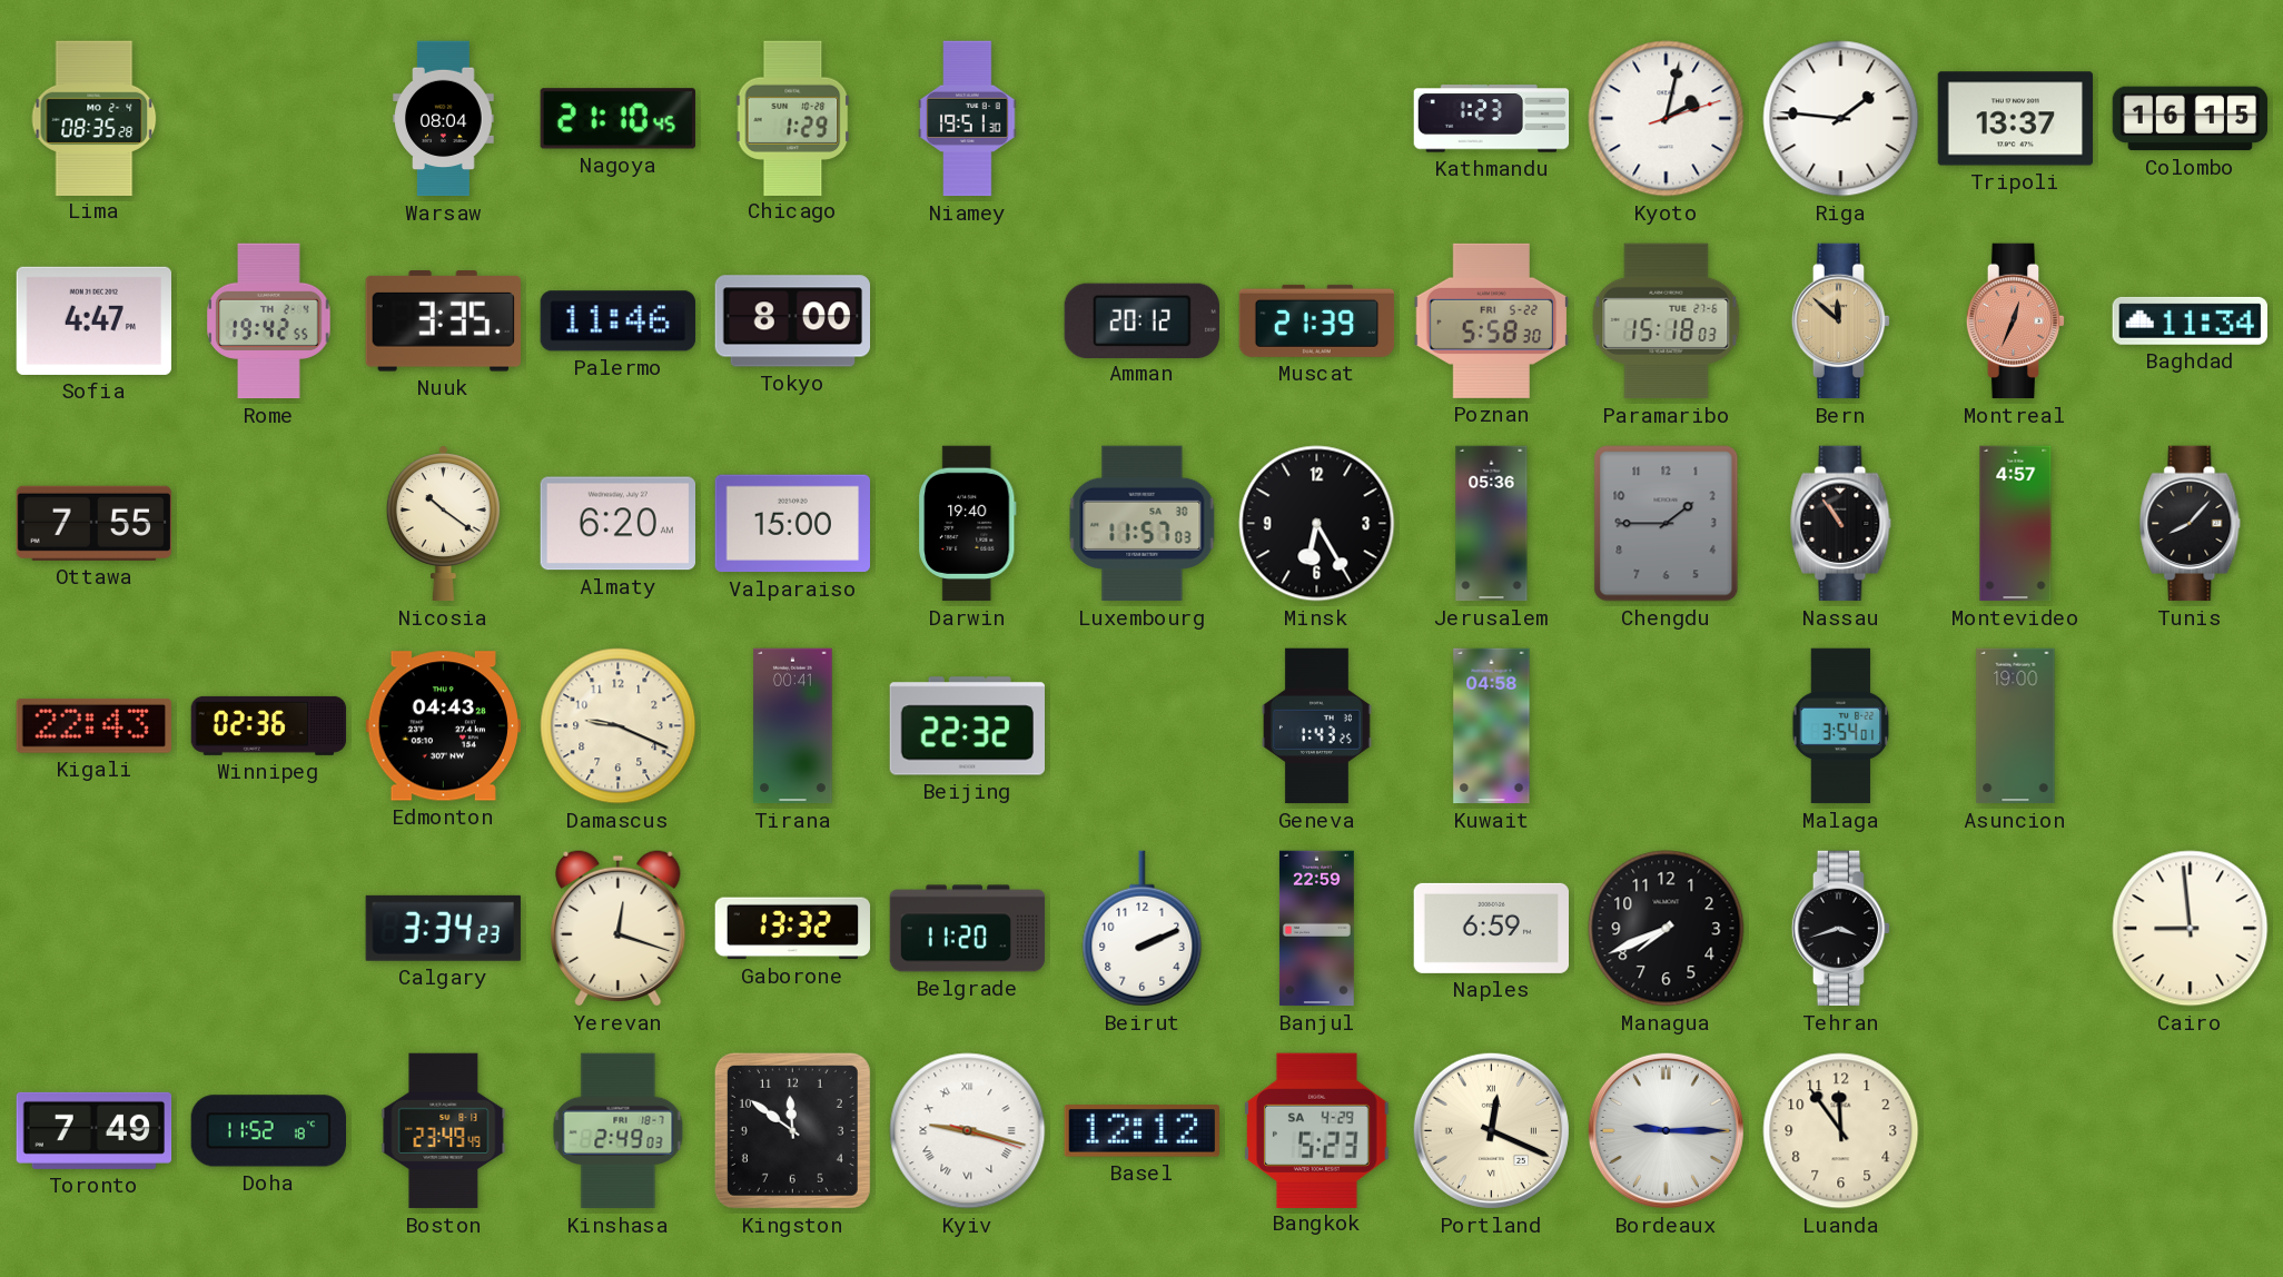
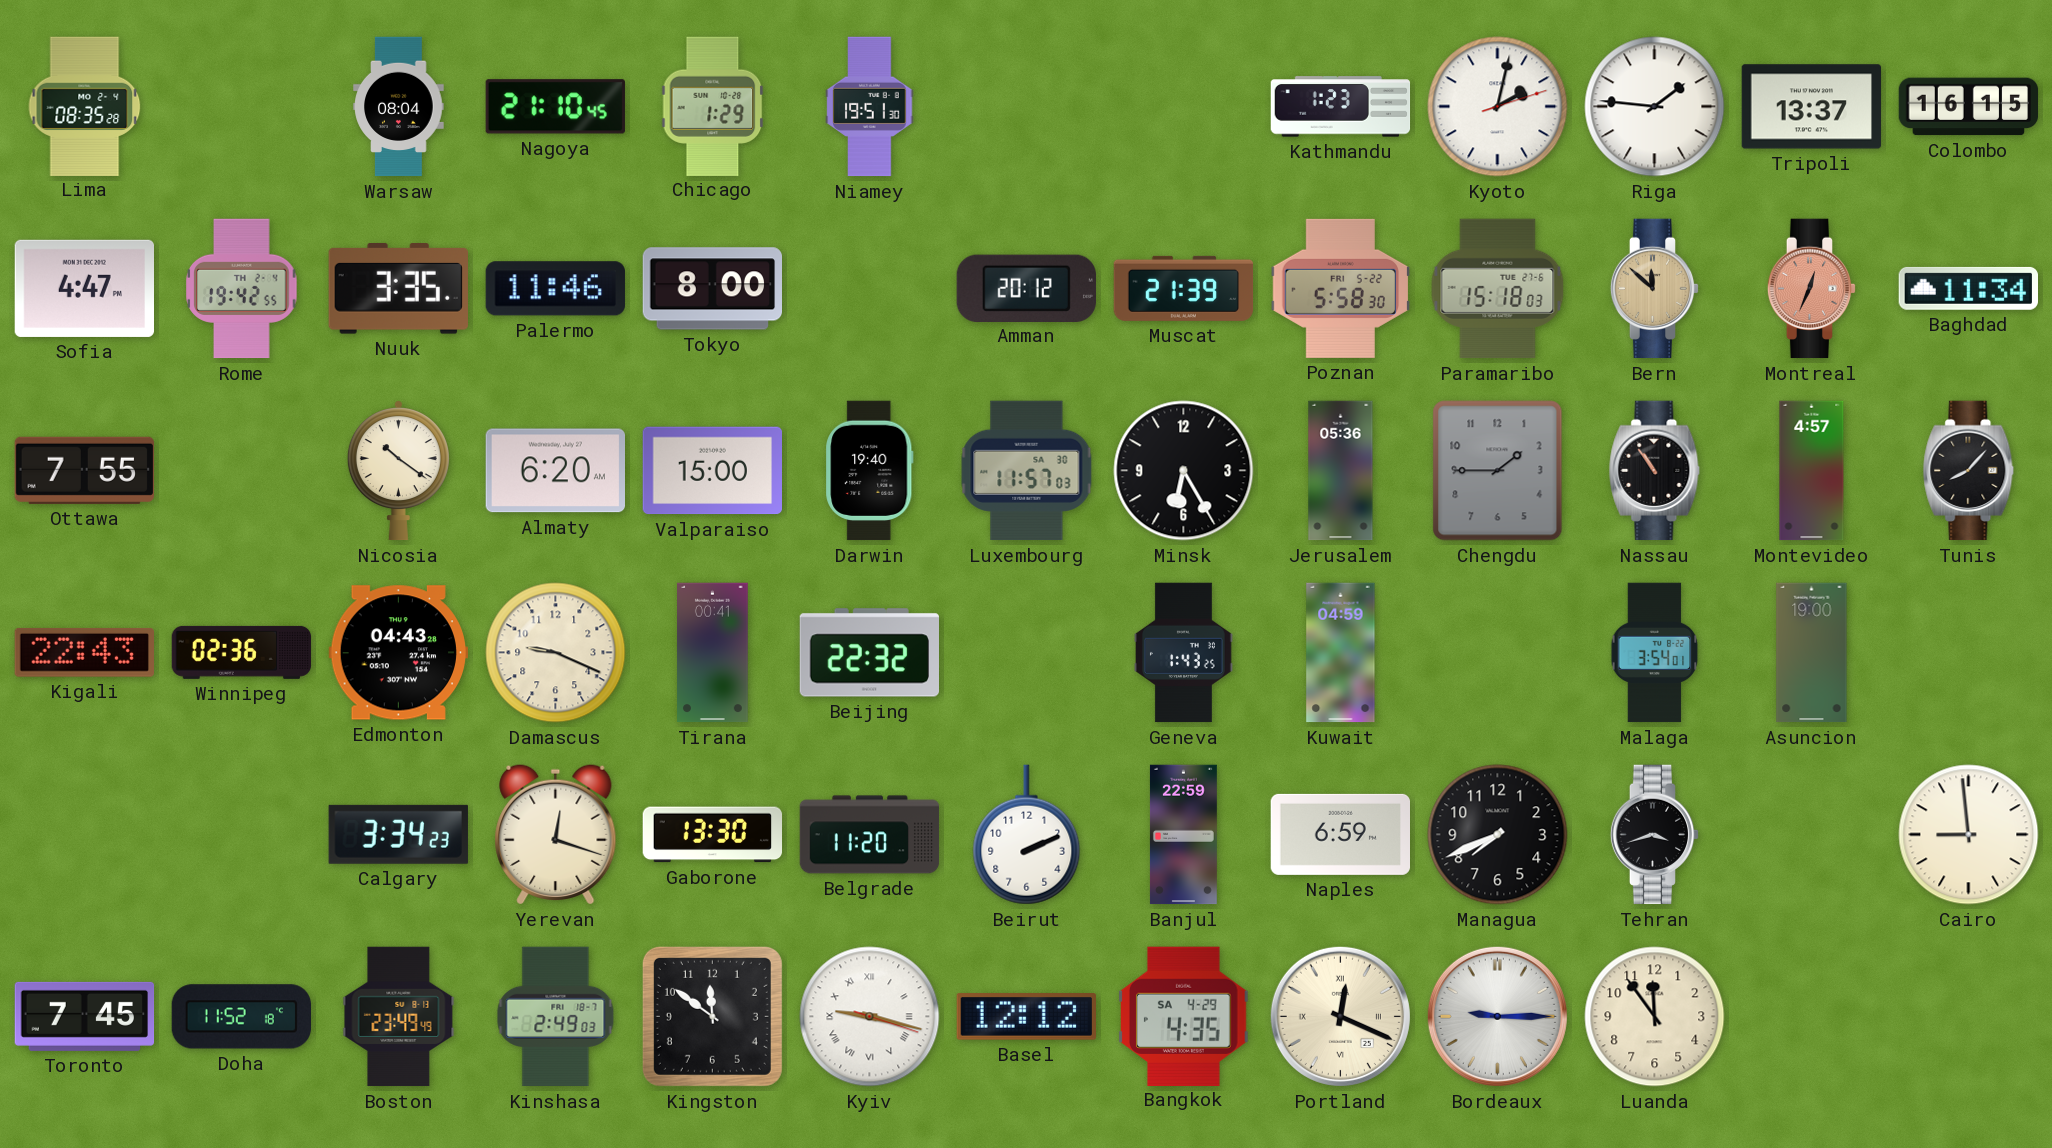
Kuwait: 04:58 -> 04:59
Gaborone: 13:32 -> 13:30
Toronto: 7:49 -> 7:45
Bangkok: 5:23 -> 4:35
